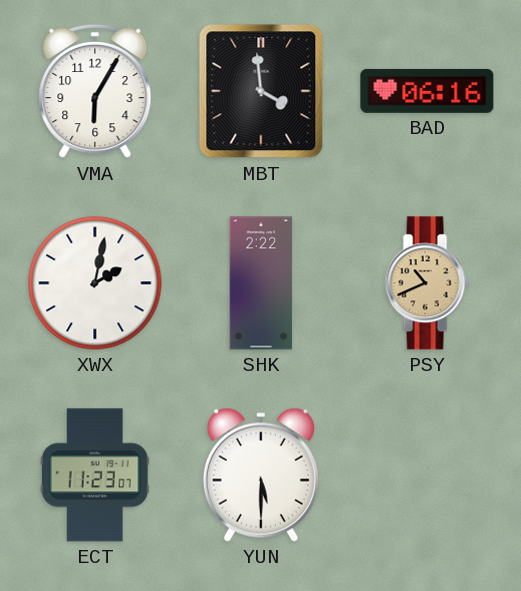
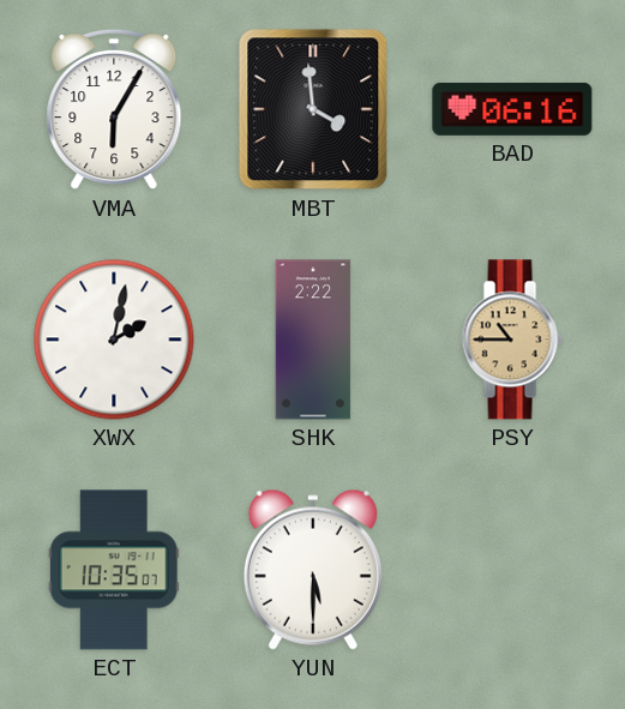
PSY: 10:41 -> 10:45
ECT: 11:23 -> 10:35
